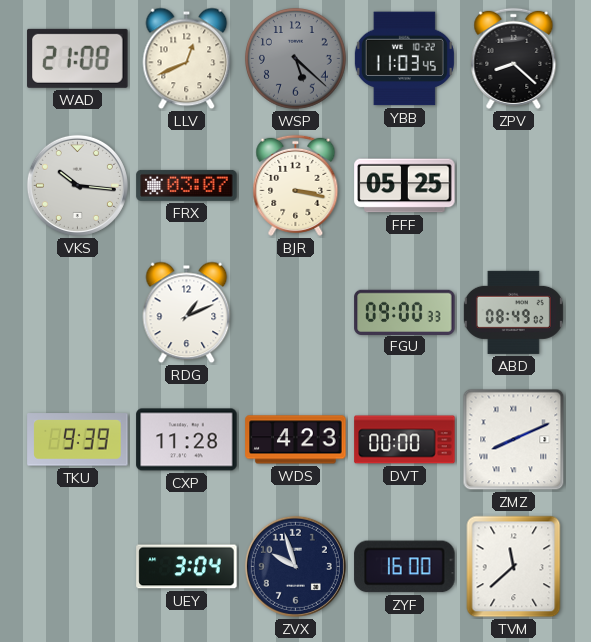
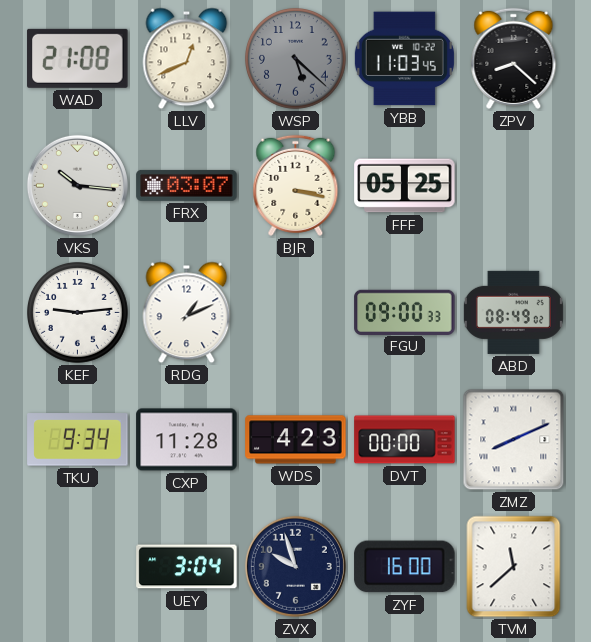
KEF: none -> 9:14
TKU: 9:39 -> 9:34
